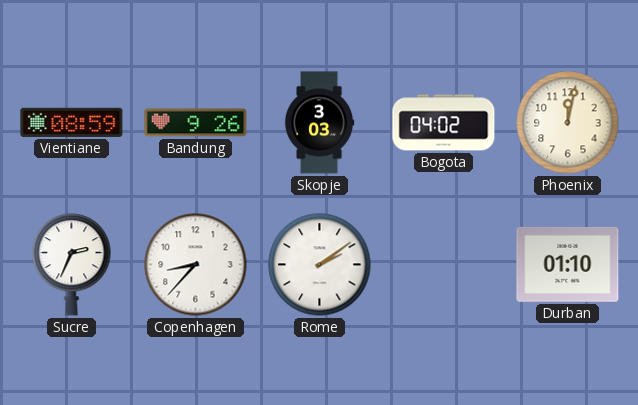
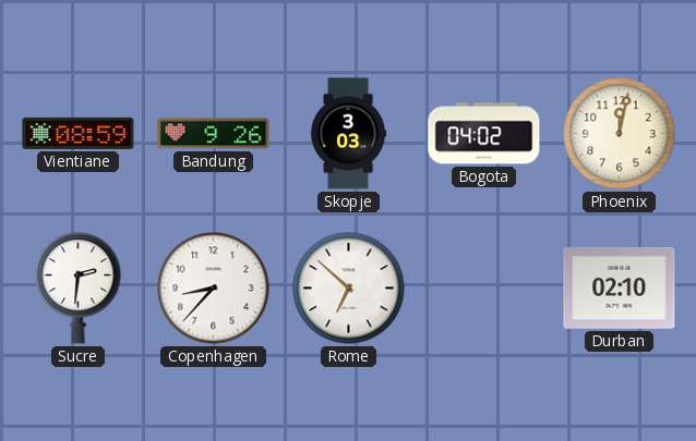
Sucre: 2:34 -> 2:31
Rome: 2:09 -> 6:52
Durban: 01:10 -> 02:10
